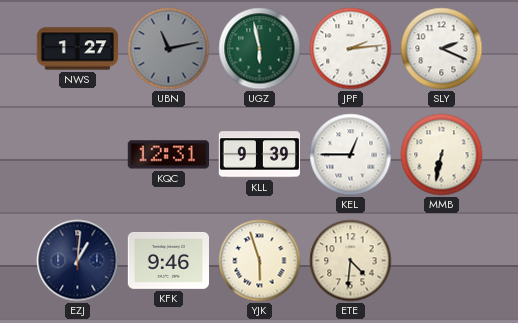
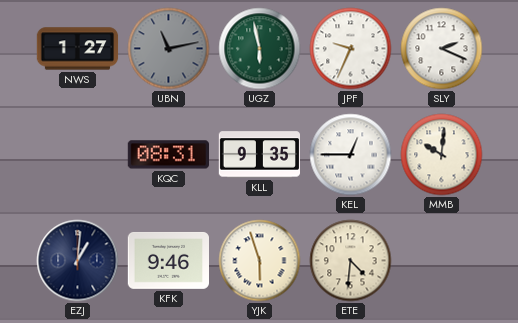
JPF: 2:14 -> 9:34
KQC: 12:31 -> 08:31
KLL: 9:39 -> 9:35
MMB: 6:32 -> 10:01
